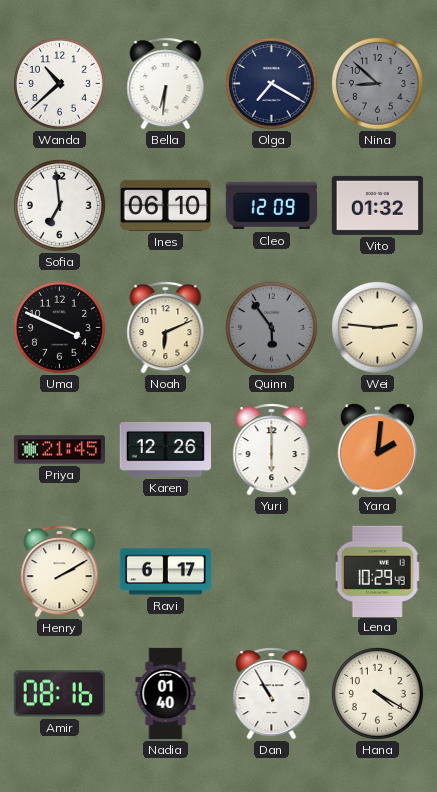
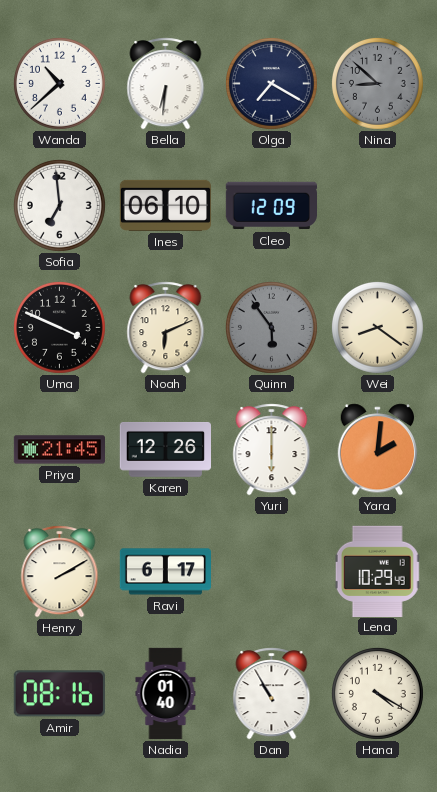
Vito: 01:32 -> none
Wei: 2:46 -> 8:21
